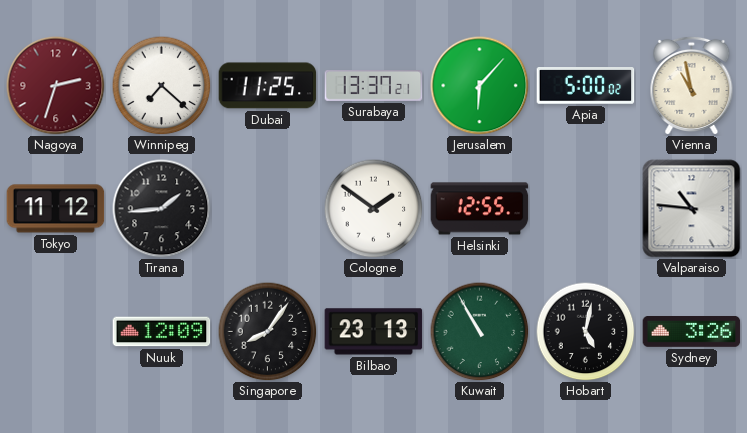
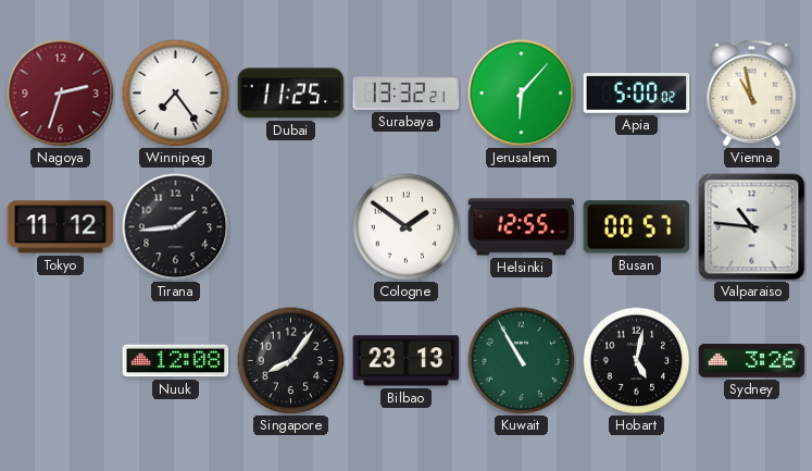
Winnipeg: 7:22 -> 7:24
Surabaya: 13:37 -> 13:32
Busan: none -> 00:57
Nuuk: 12:09 -> 12:08
